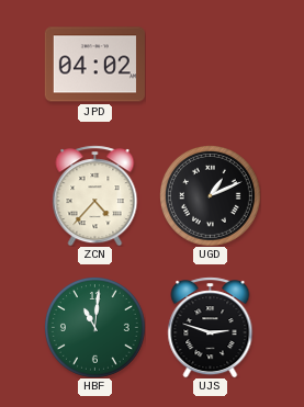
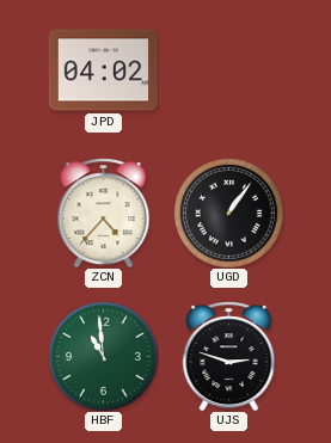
UGD: 1:11 -> 1:06
HBF: 11:01 -> 10:59
